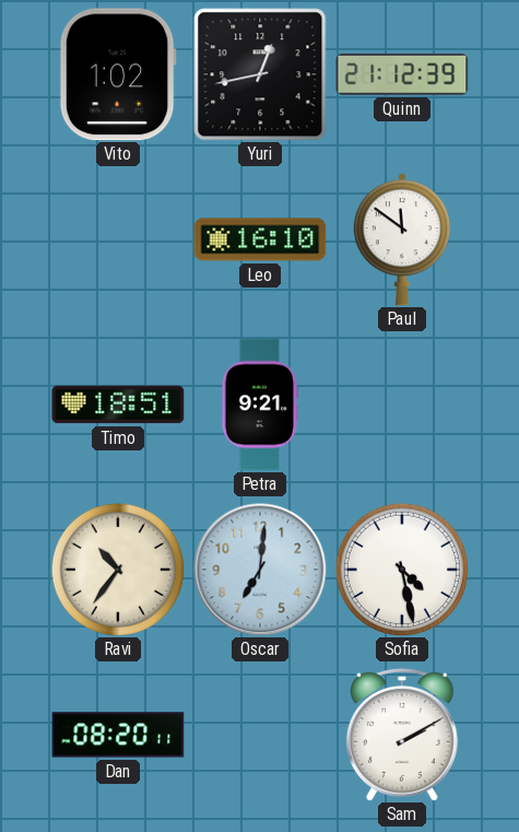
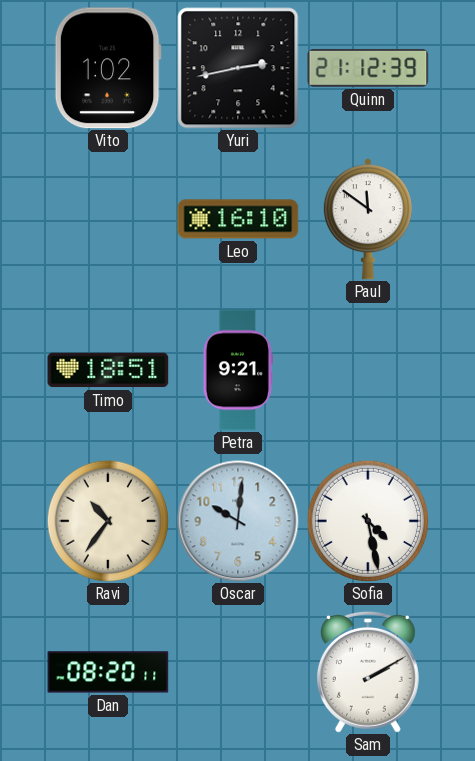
Yuri: 12:43 -> 2:43
Oscar: 7:01 -> 10:01
